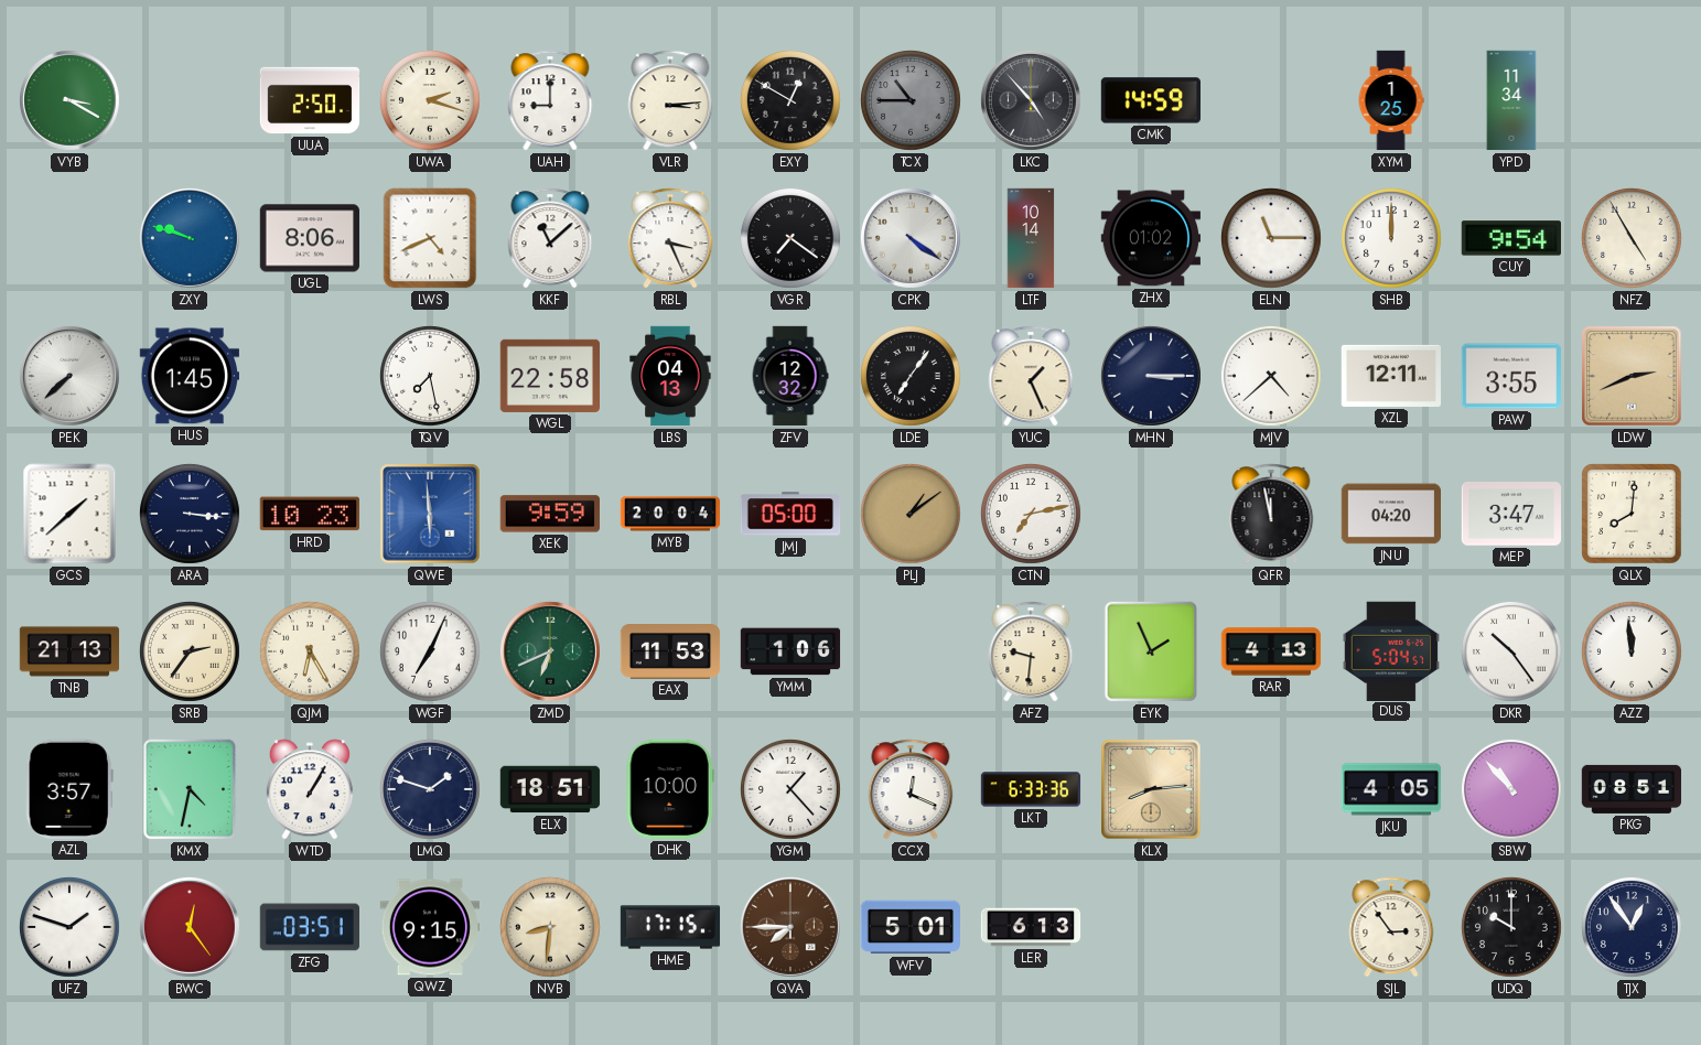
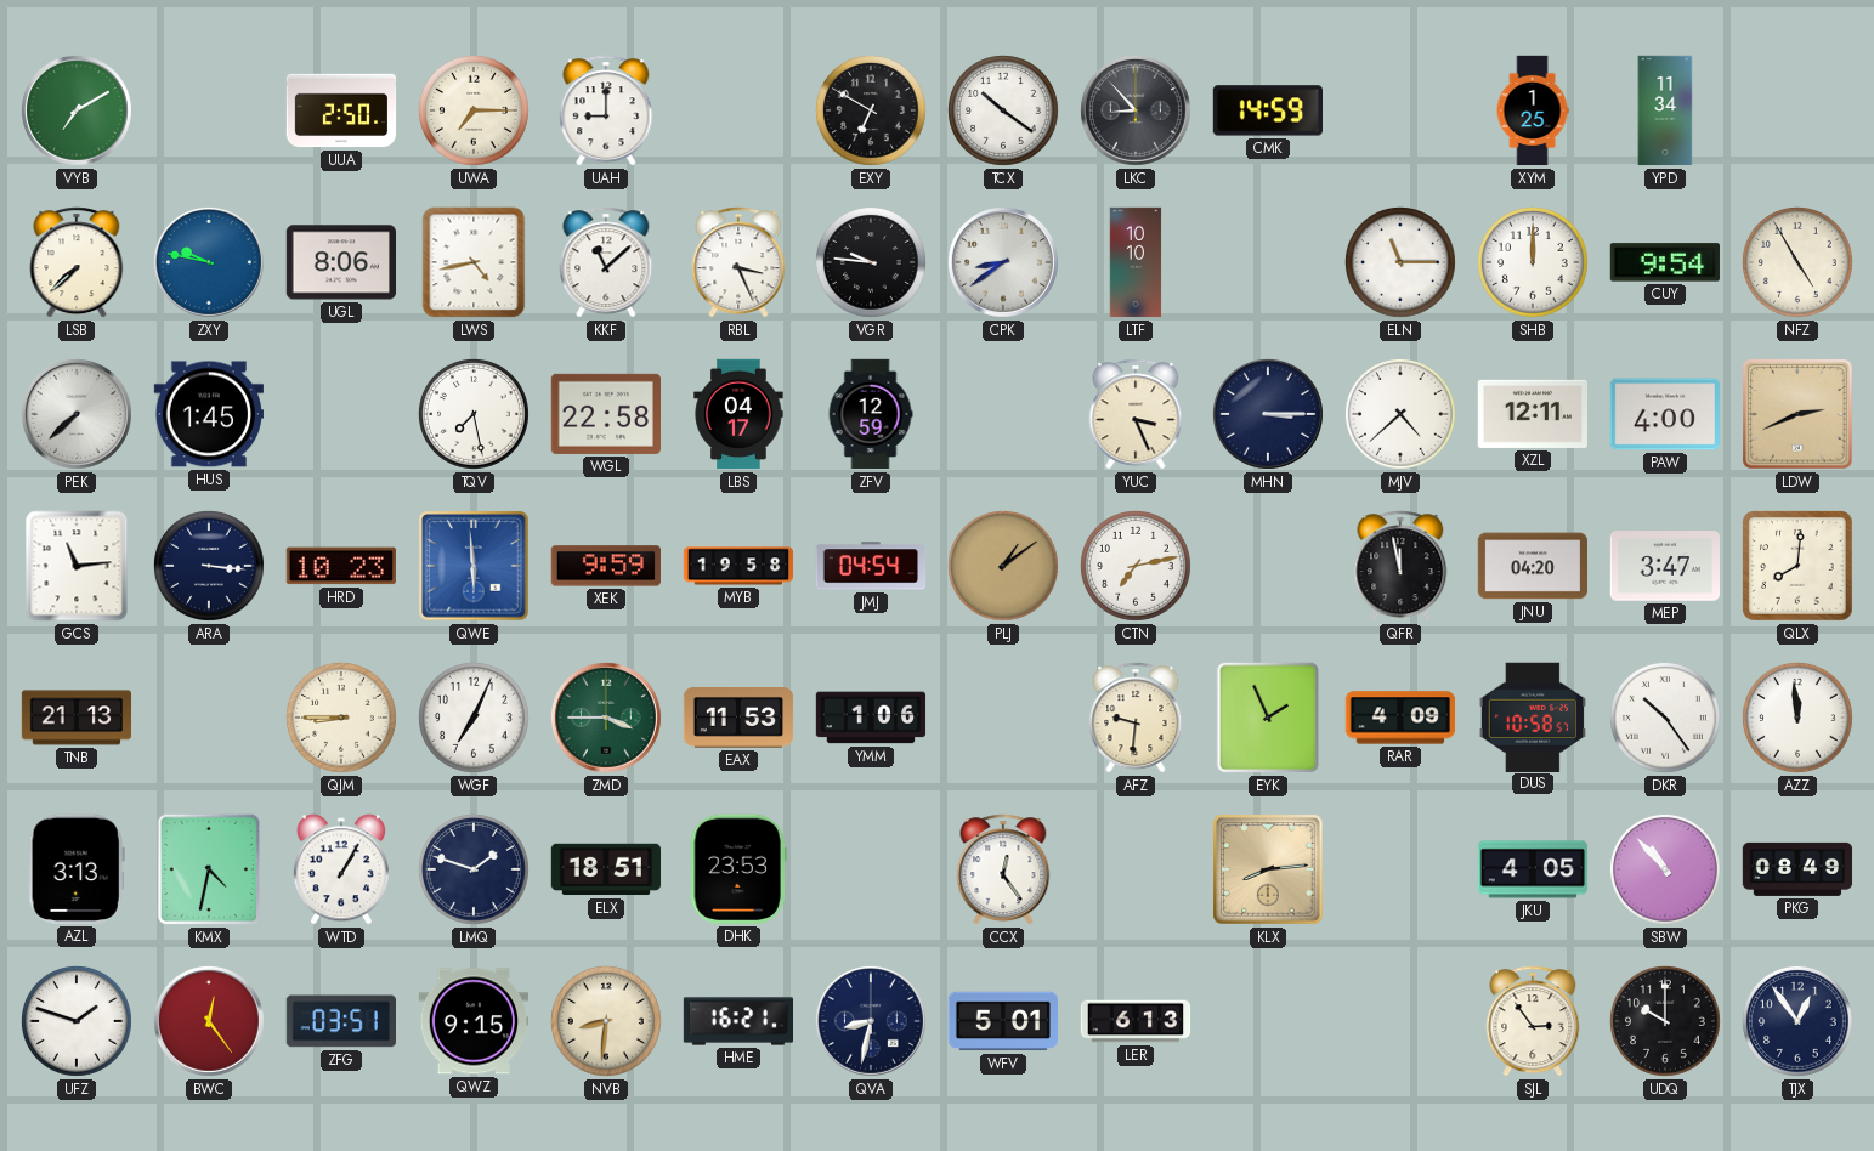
VYB: 3:20 -> 7:10
UWA: 2:18 -> 7:15
VLR: 3:14 -> none
EXY: 12:50 -> 6:50
TCX: 10:45 -> 10:21
TCX dial: grey -> white
LKC: 4:53 -> 8:53
LSB: none -> 7:38
ZXY: 9:48 -> 9:47
LWS: 4:41 -> 4:43
VGR: 7:21 -> 9:46
CPK: 4:21 -> 8:39
LTF: 10:14 -> 10:10
ZHX: 01:02 -> none
LBS: 04:13 -> 04:17
ZFV: 12:32 -> 12:59
LDE: 7:06 -> none
YUC: 1:26 -> 3:26
PAW: 3:55 -> 4:00
GCS: 1:38 -> 11:14
MYB: 20:04 -> 19:58
JMJ: 05:00 -> 04:54
SRB: 2:36 -> none
QJM: 6:25 -> 8:45
ZMD: 6:41 -> 3:45
RAR: 4:13 -> 4:09
DUS: 5:04 -> 10:58
AZL: 3:57 -> 3:13
DHK: 10:00 -> 23:53
YGM: 1:23 -> none
CCX: 12:19 -> 12:24
LKT: 6:33 -> none
PKG: 08:51 -> 08:49
HME: 17:15 -> 16:21
QVA: 7:45 -> 8:32
QVA dial: brown -> navy
